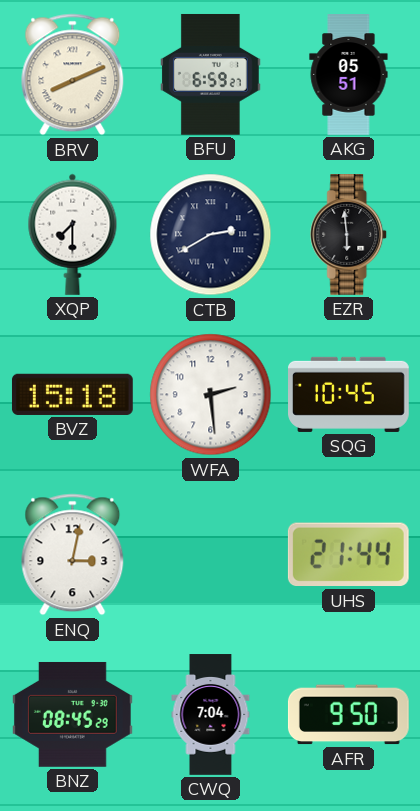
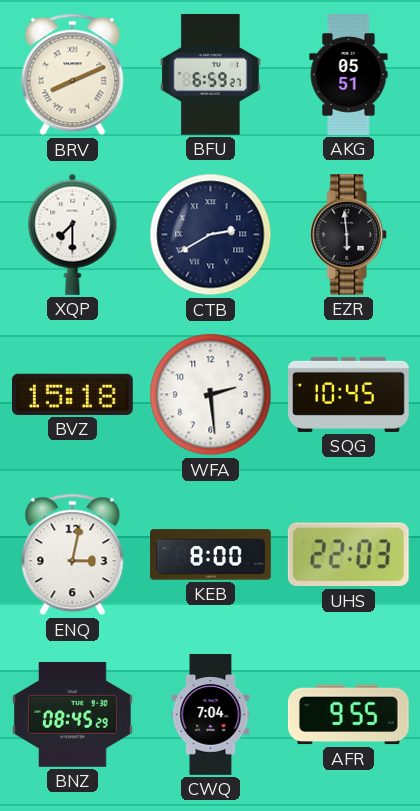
KEB: none -> 8:00
UHS: 21:44 -> 22:03
AFR: 9:50 -> 9:55
